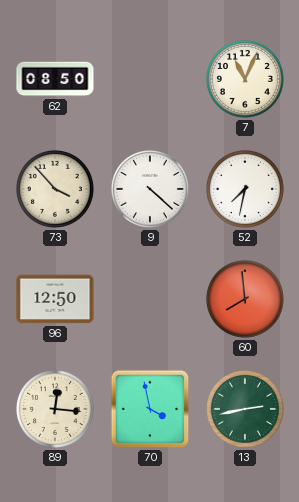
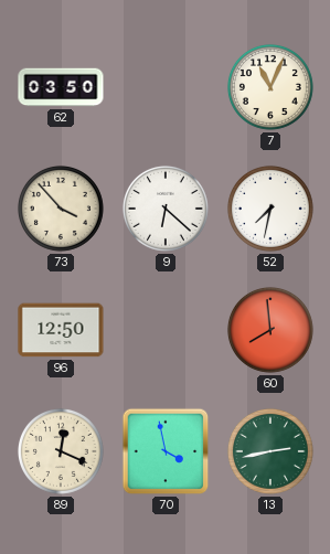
62: 08:50 -> 03:50
9: 4:22 -> 6:22
89: 12:16 -> 12:19
